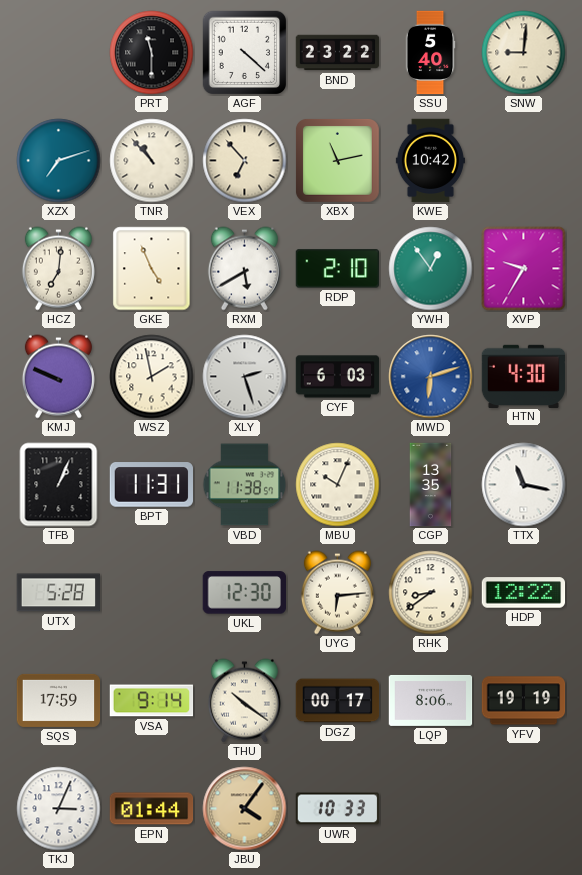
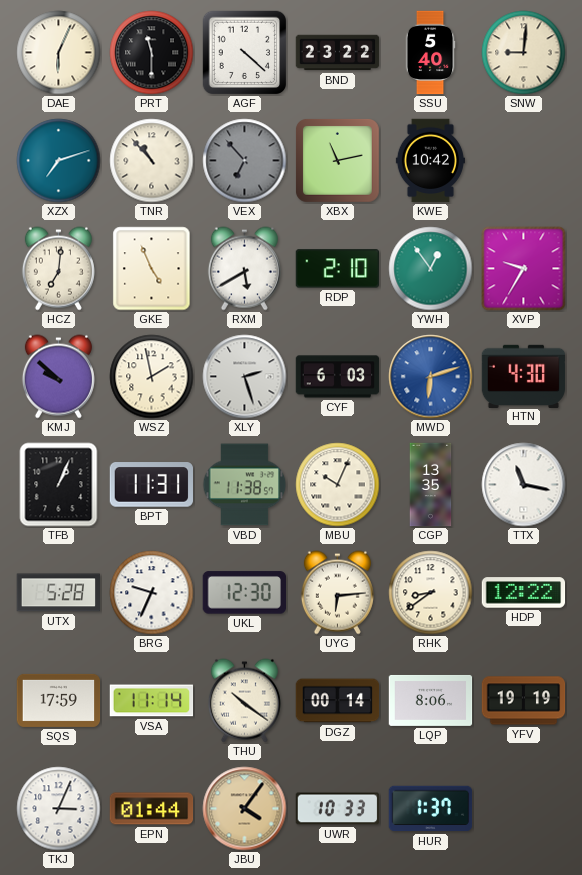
DAE: none -> 6:04
VEX dial: cream -> grey
KMJ: 9:49 -> 9:52
BRG: none -> 9:34
VSA: 9:14 -> 11:14
DGZ: 00:17 -> 00:14
HUR: none -> 1:37
